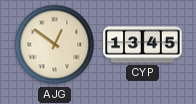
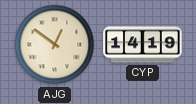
CYP: 13:45 -> 14:19
